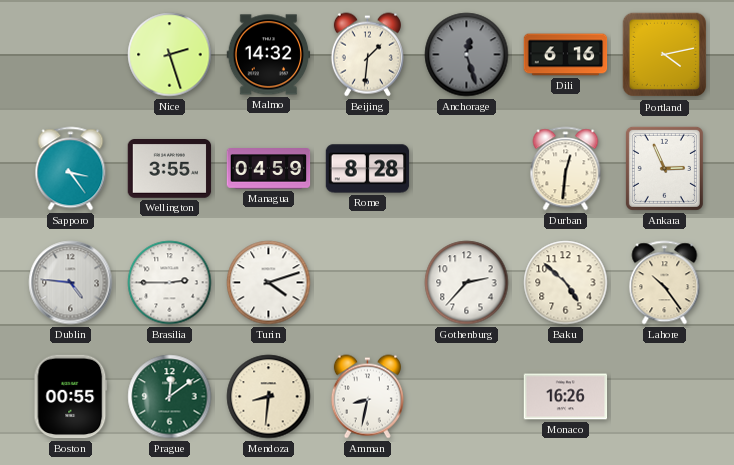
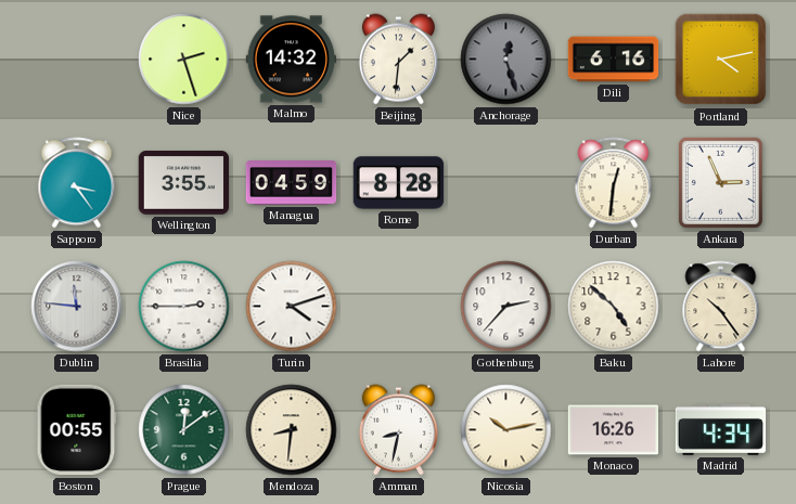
Dublin: 4:46 -> 11:46
Nicosia: none -> 10:13
Madrid: none -> 4:34
